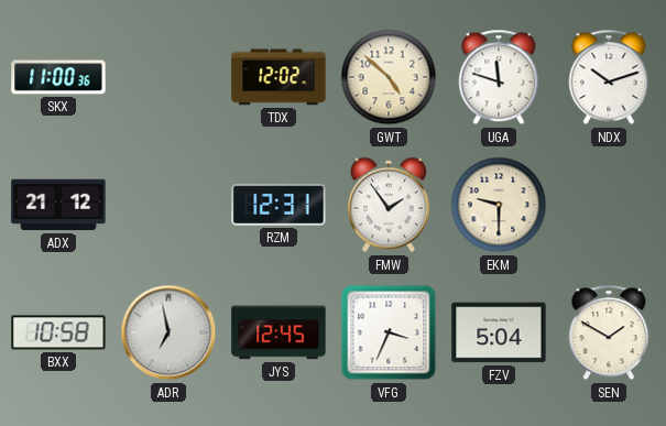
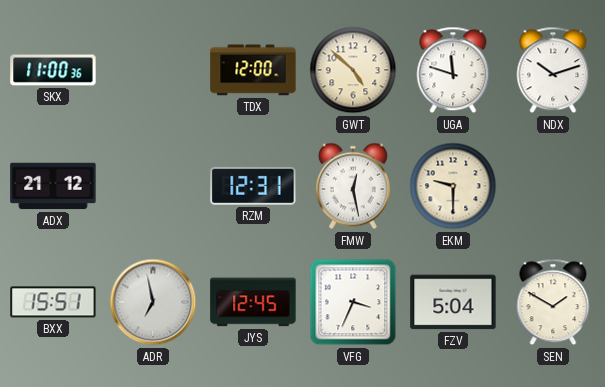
TDX: 12:02 -> 12:00
FMW: 1:54 -> 12:28
BXX: 10:58 -> 15:51
